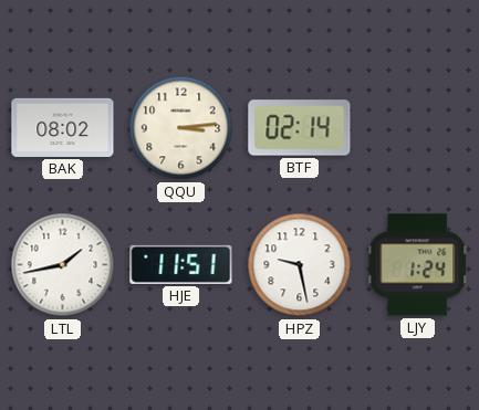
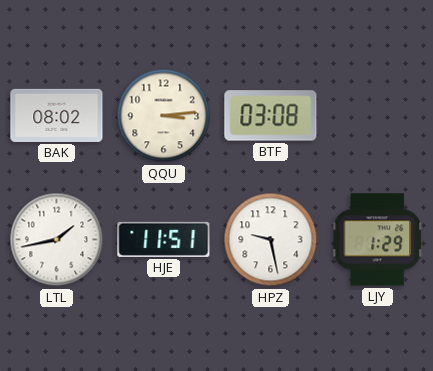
BTF: 02:14 -> 03:08
LJY: 1:24 -> 1:29
